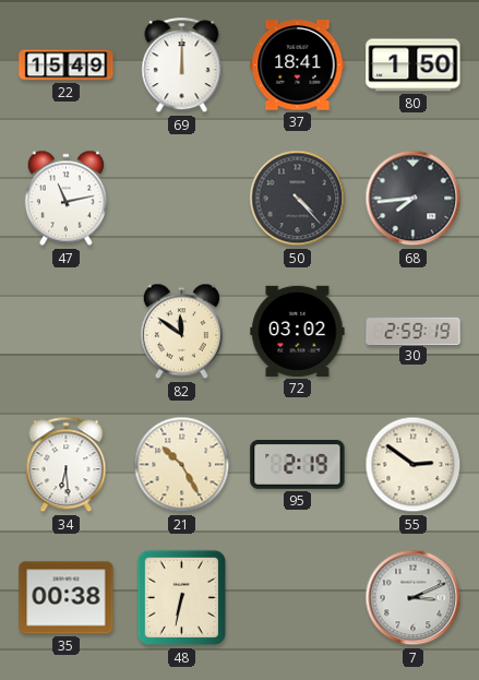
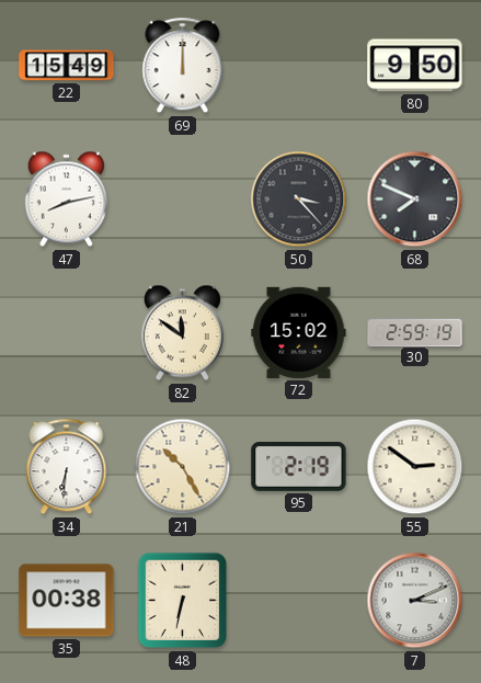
37: 18:41 -> none
80: 1:50 -> 9:50
47: 11:13 -> 8:13
50: 4:23 -> 3:23
68: 7:44 -> 7:49
72: 03:02 -> 15:02
34: 6:29 -> 6:31
